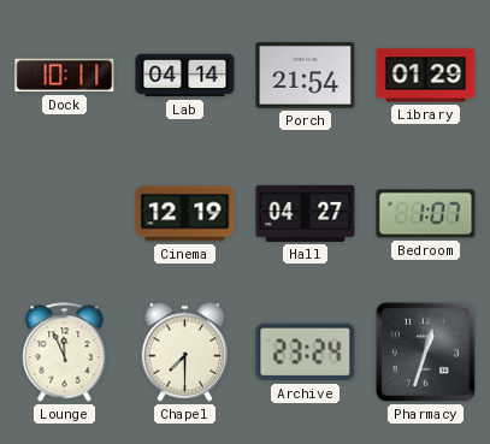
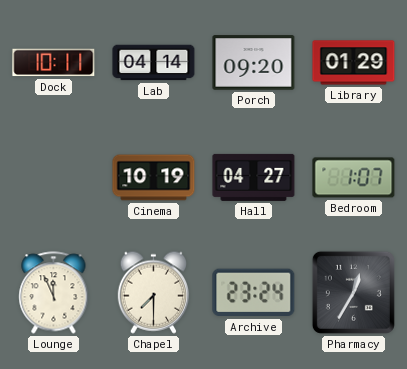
Porch: 21:54 -> 09:20
Cinema: 12:19 -> 10:19
Pharmacy: 12:33 -> 12:35
